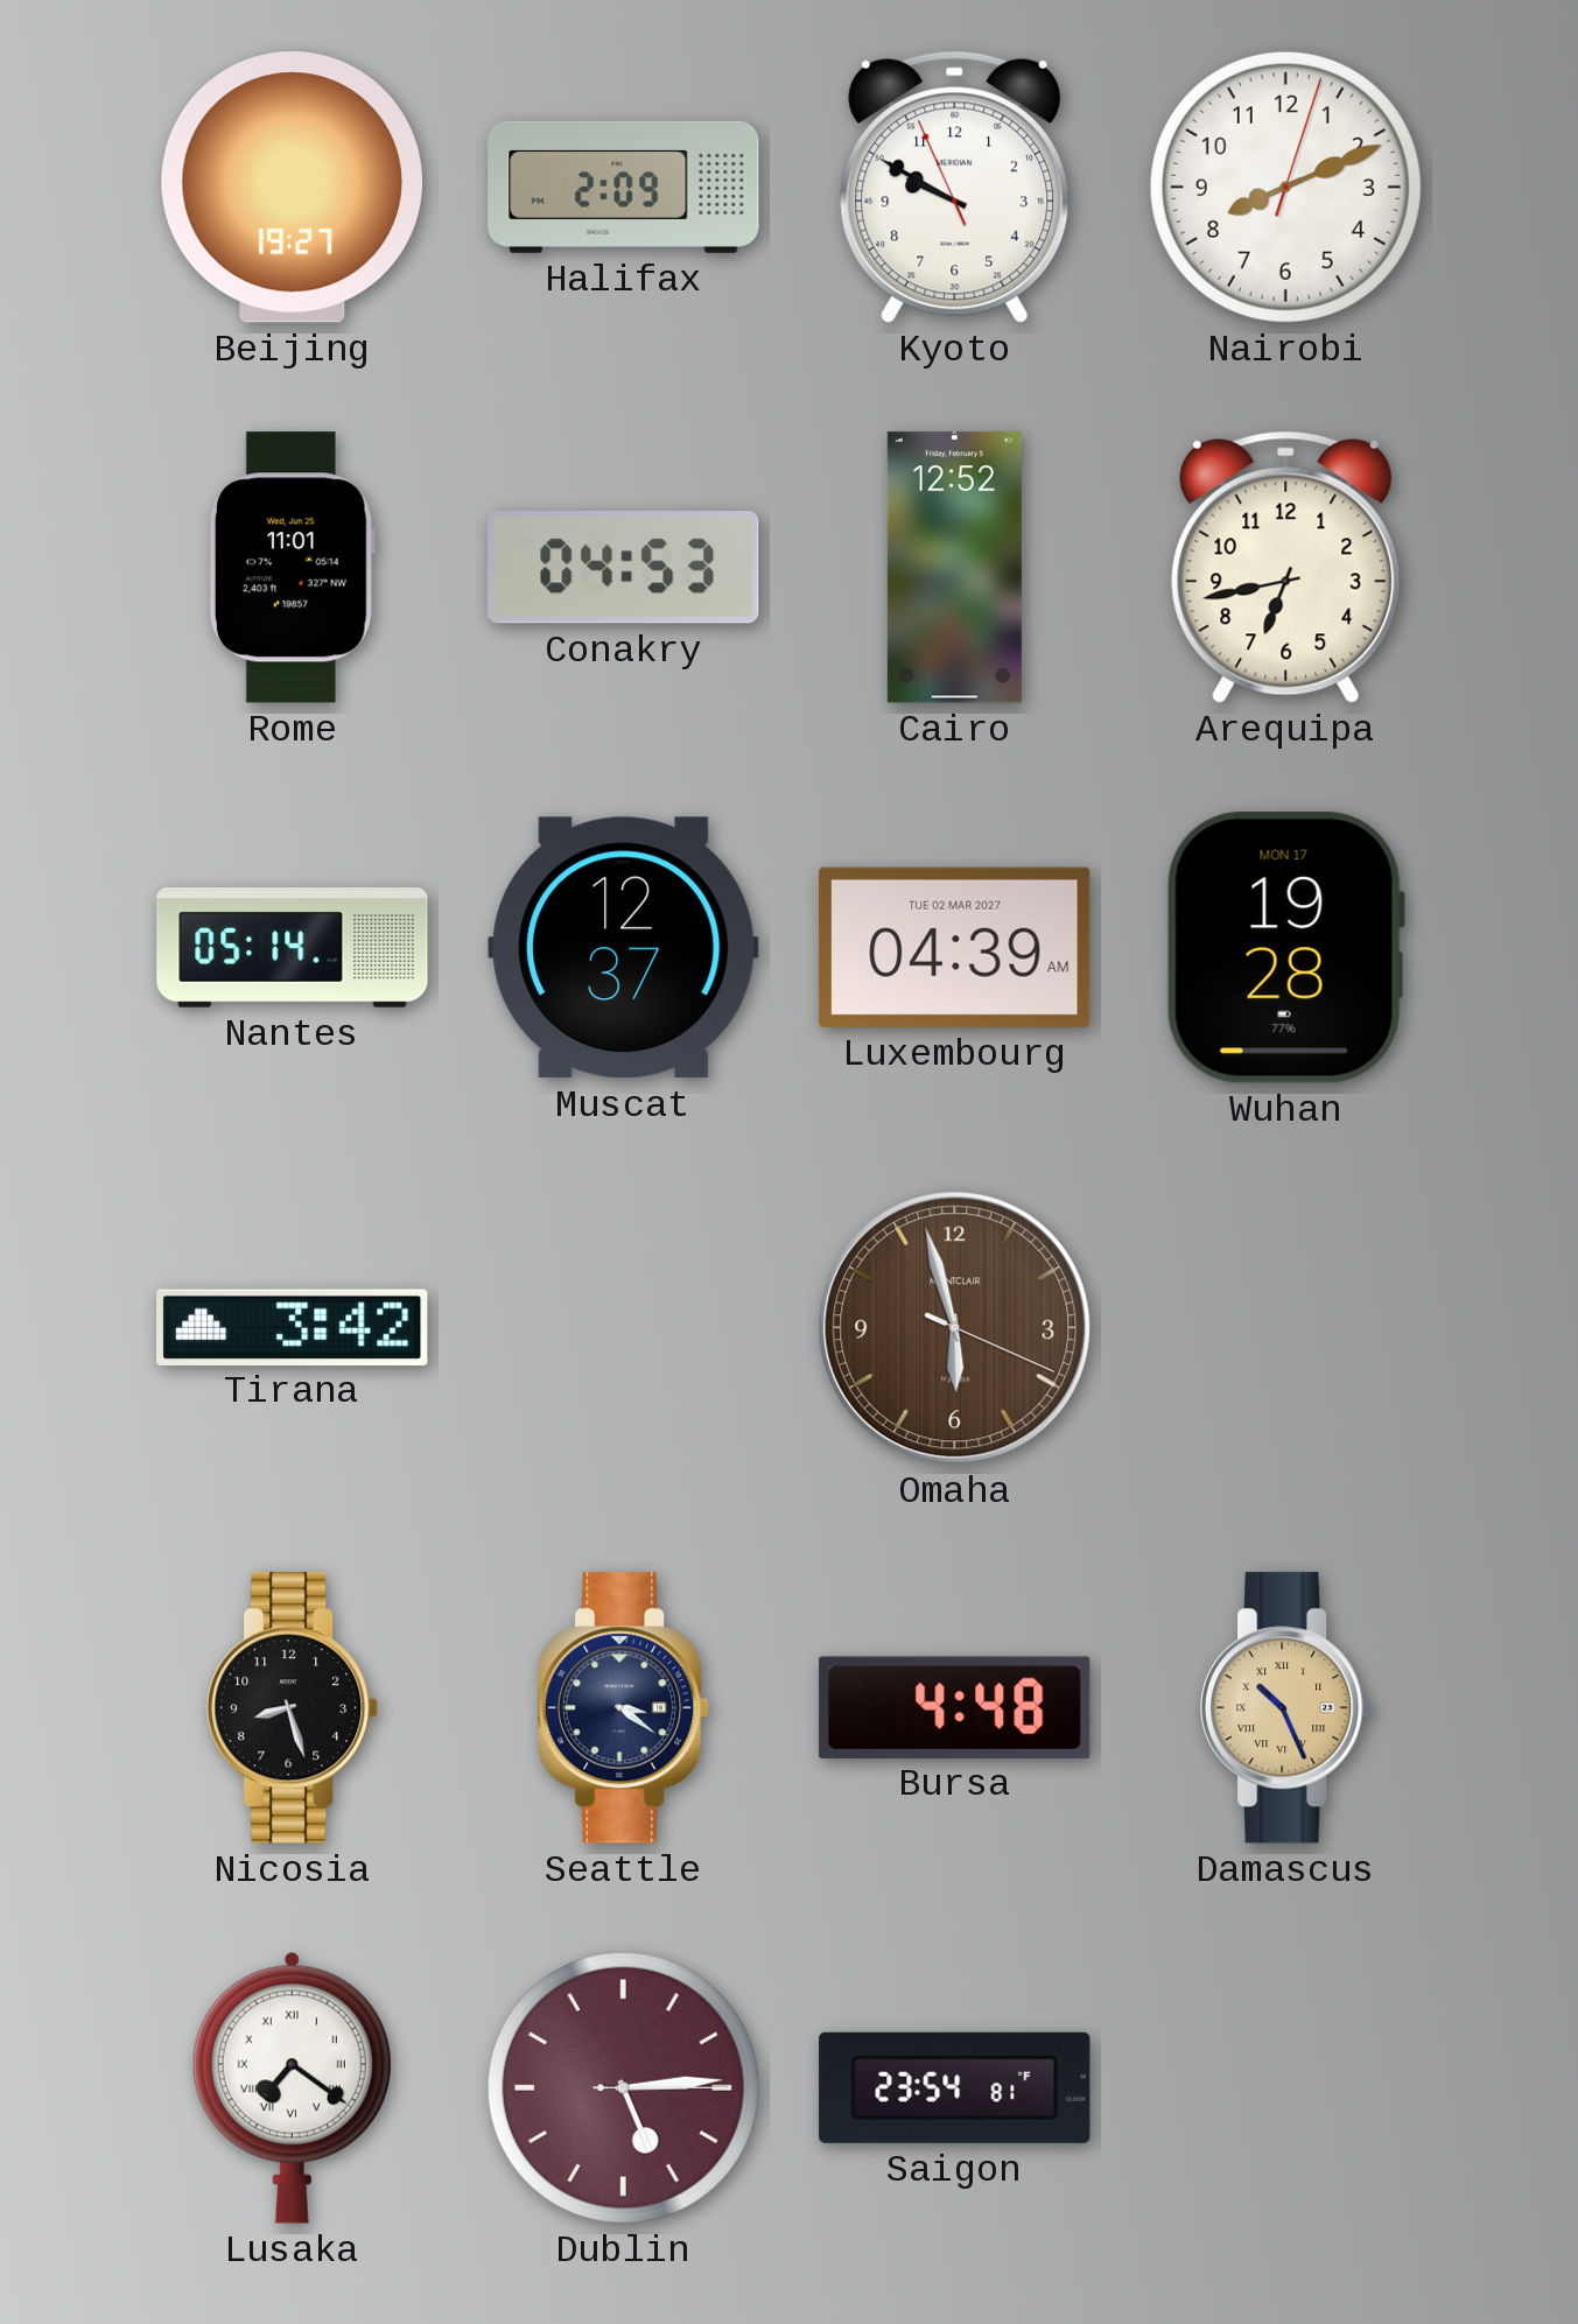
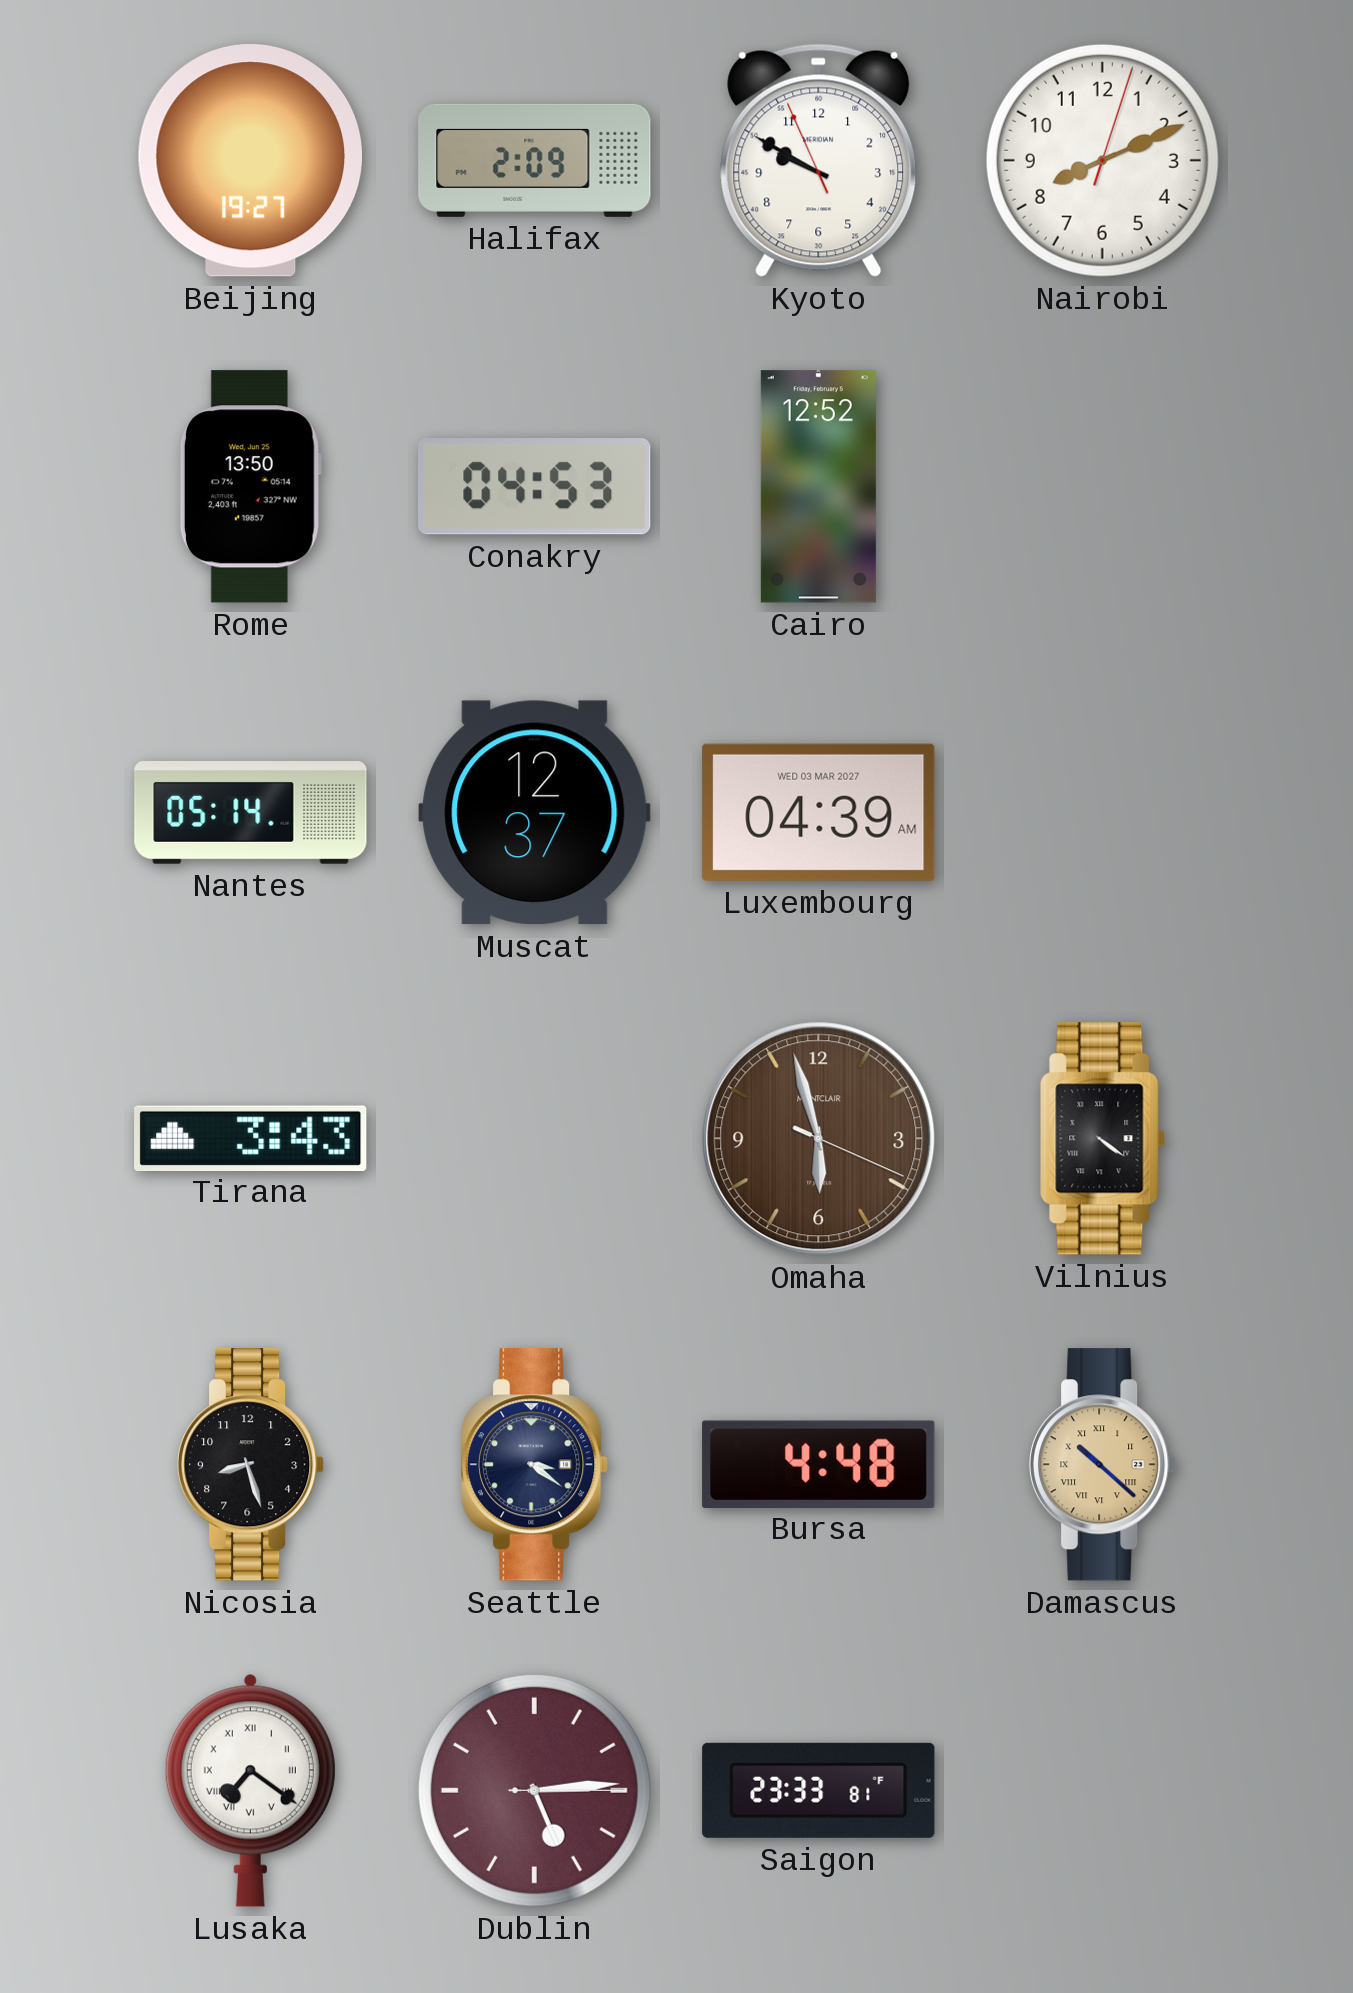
Rome: 11:01 -> 13:50
Arequipa: 6:43 -> none
Luxembourg date: TUE 02 MAR 2027 -> WED 03 MAR 2027
Wuhan: 19:28 -> none
Tirana: 3:42 -> 3:43
Vilnius: none -> 4:21
Damascus: 10:26 -> 10:22
Saigon: 23:54 -> 23:33
